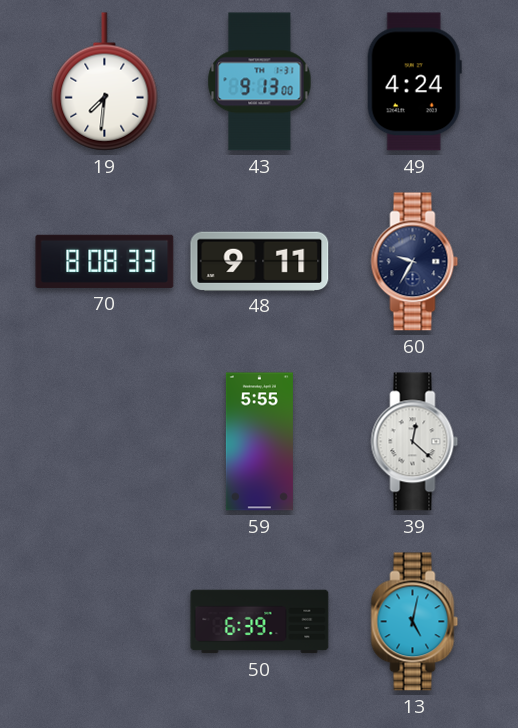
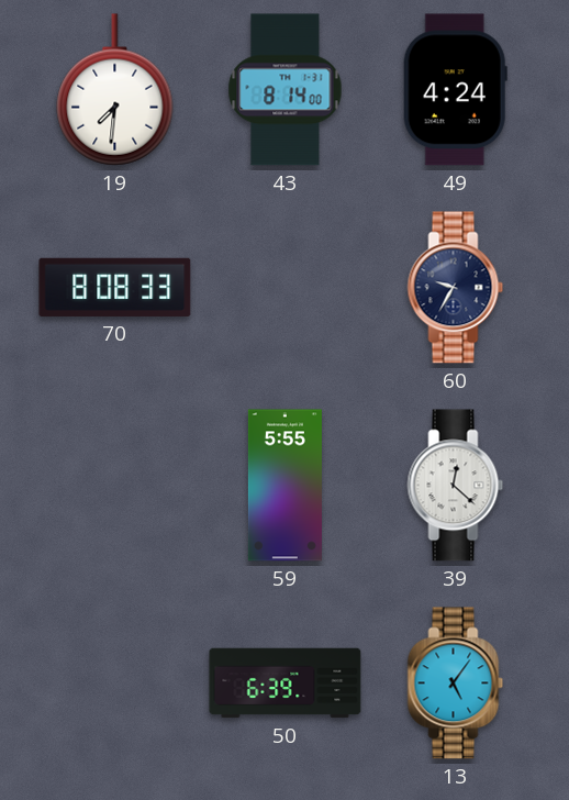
43: 9:13 -> 8:14
48: 9:11 -> none
13: 5:02 -> 5:06
